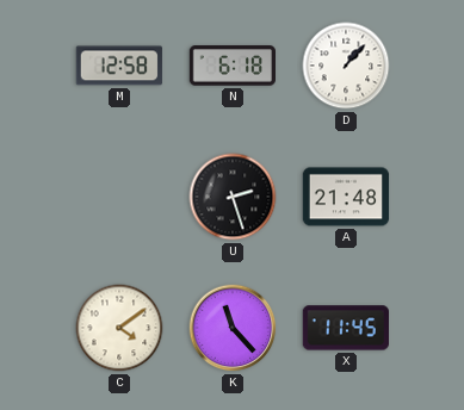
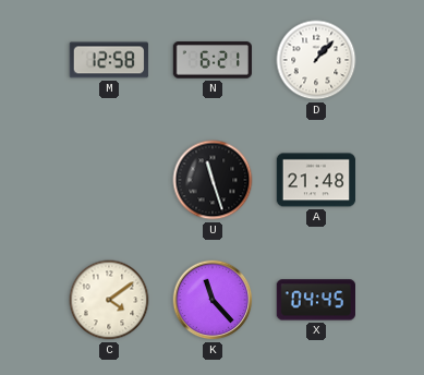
N: 6:18 -> 6:21
U: 2:27 -> 11:27
X: 11:45 -> 04:45
